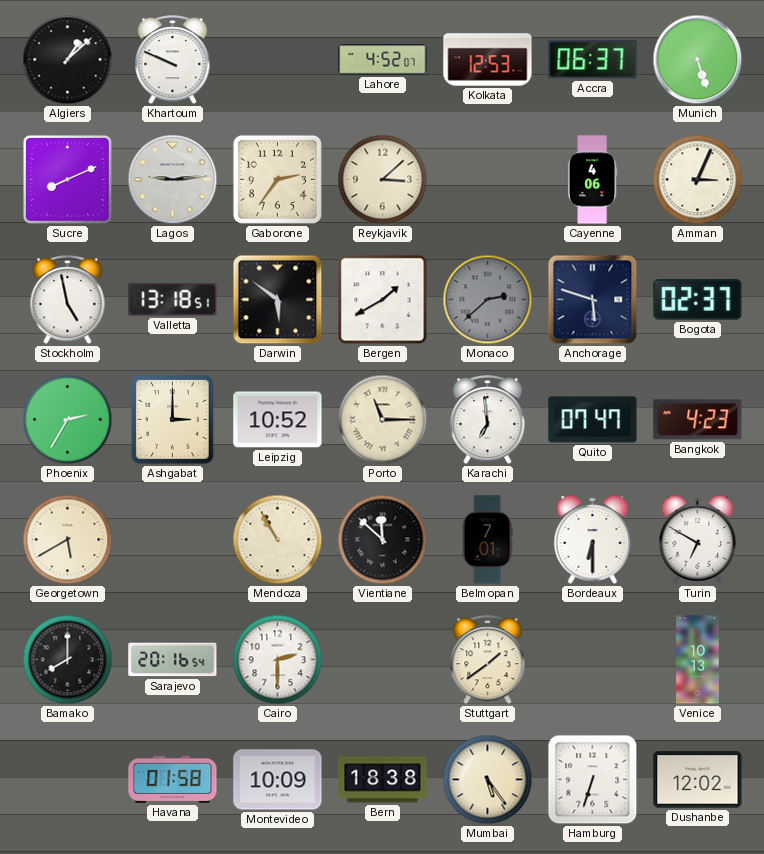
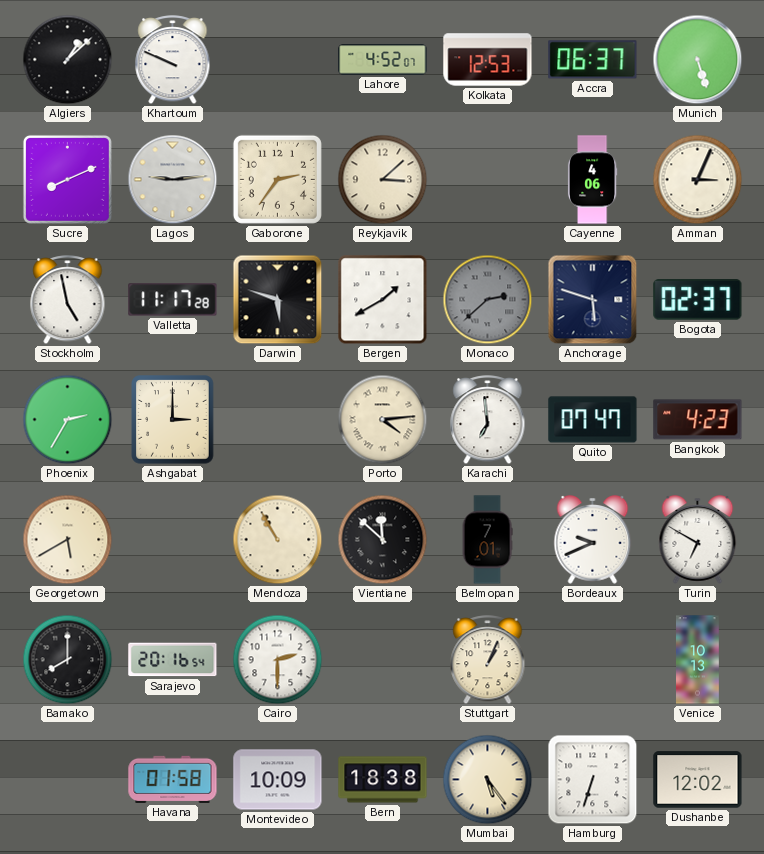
Valletta: 13:18 -> 11:17
Darwin: 5:51 -> 5:48
Leipzig: 10:52 -> none
Porto: 11:15 -> 4:14
Bordeaux: 6:30 -> 9:41
Stuttgart: 1:39 -> 1:04
